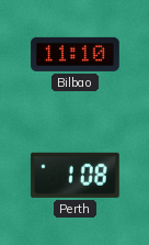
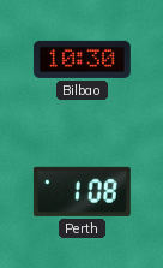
Bilbao: 11:10 -> 10:30
